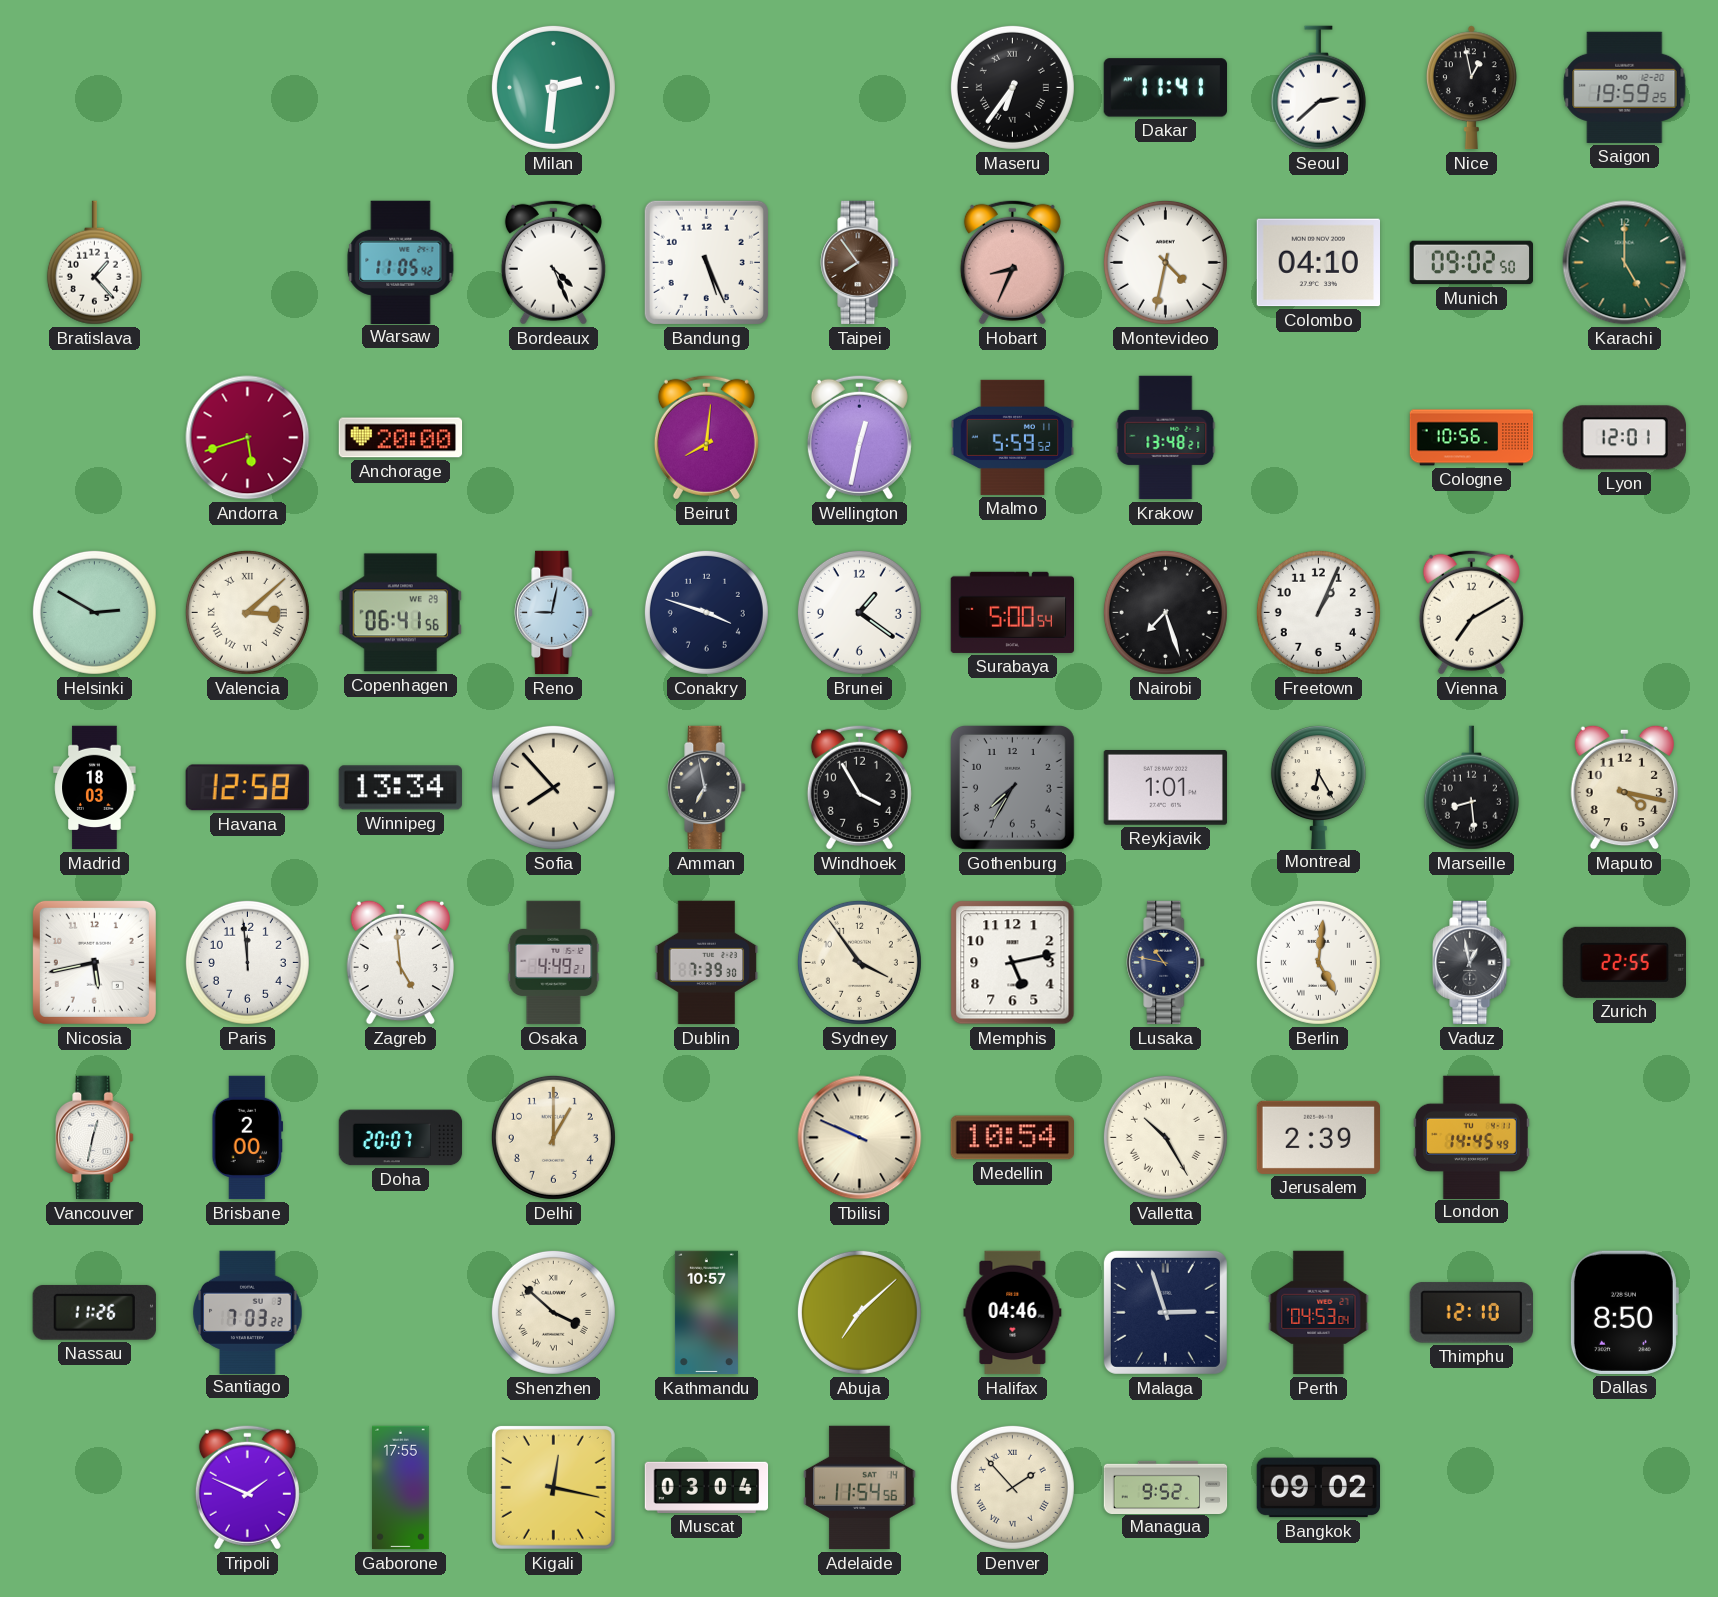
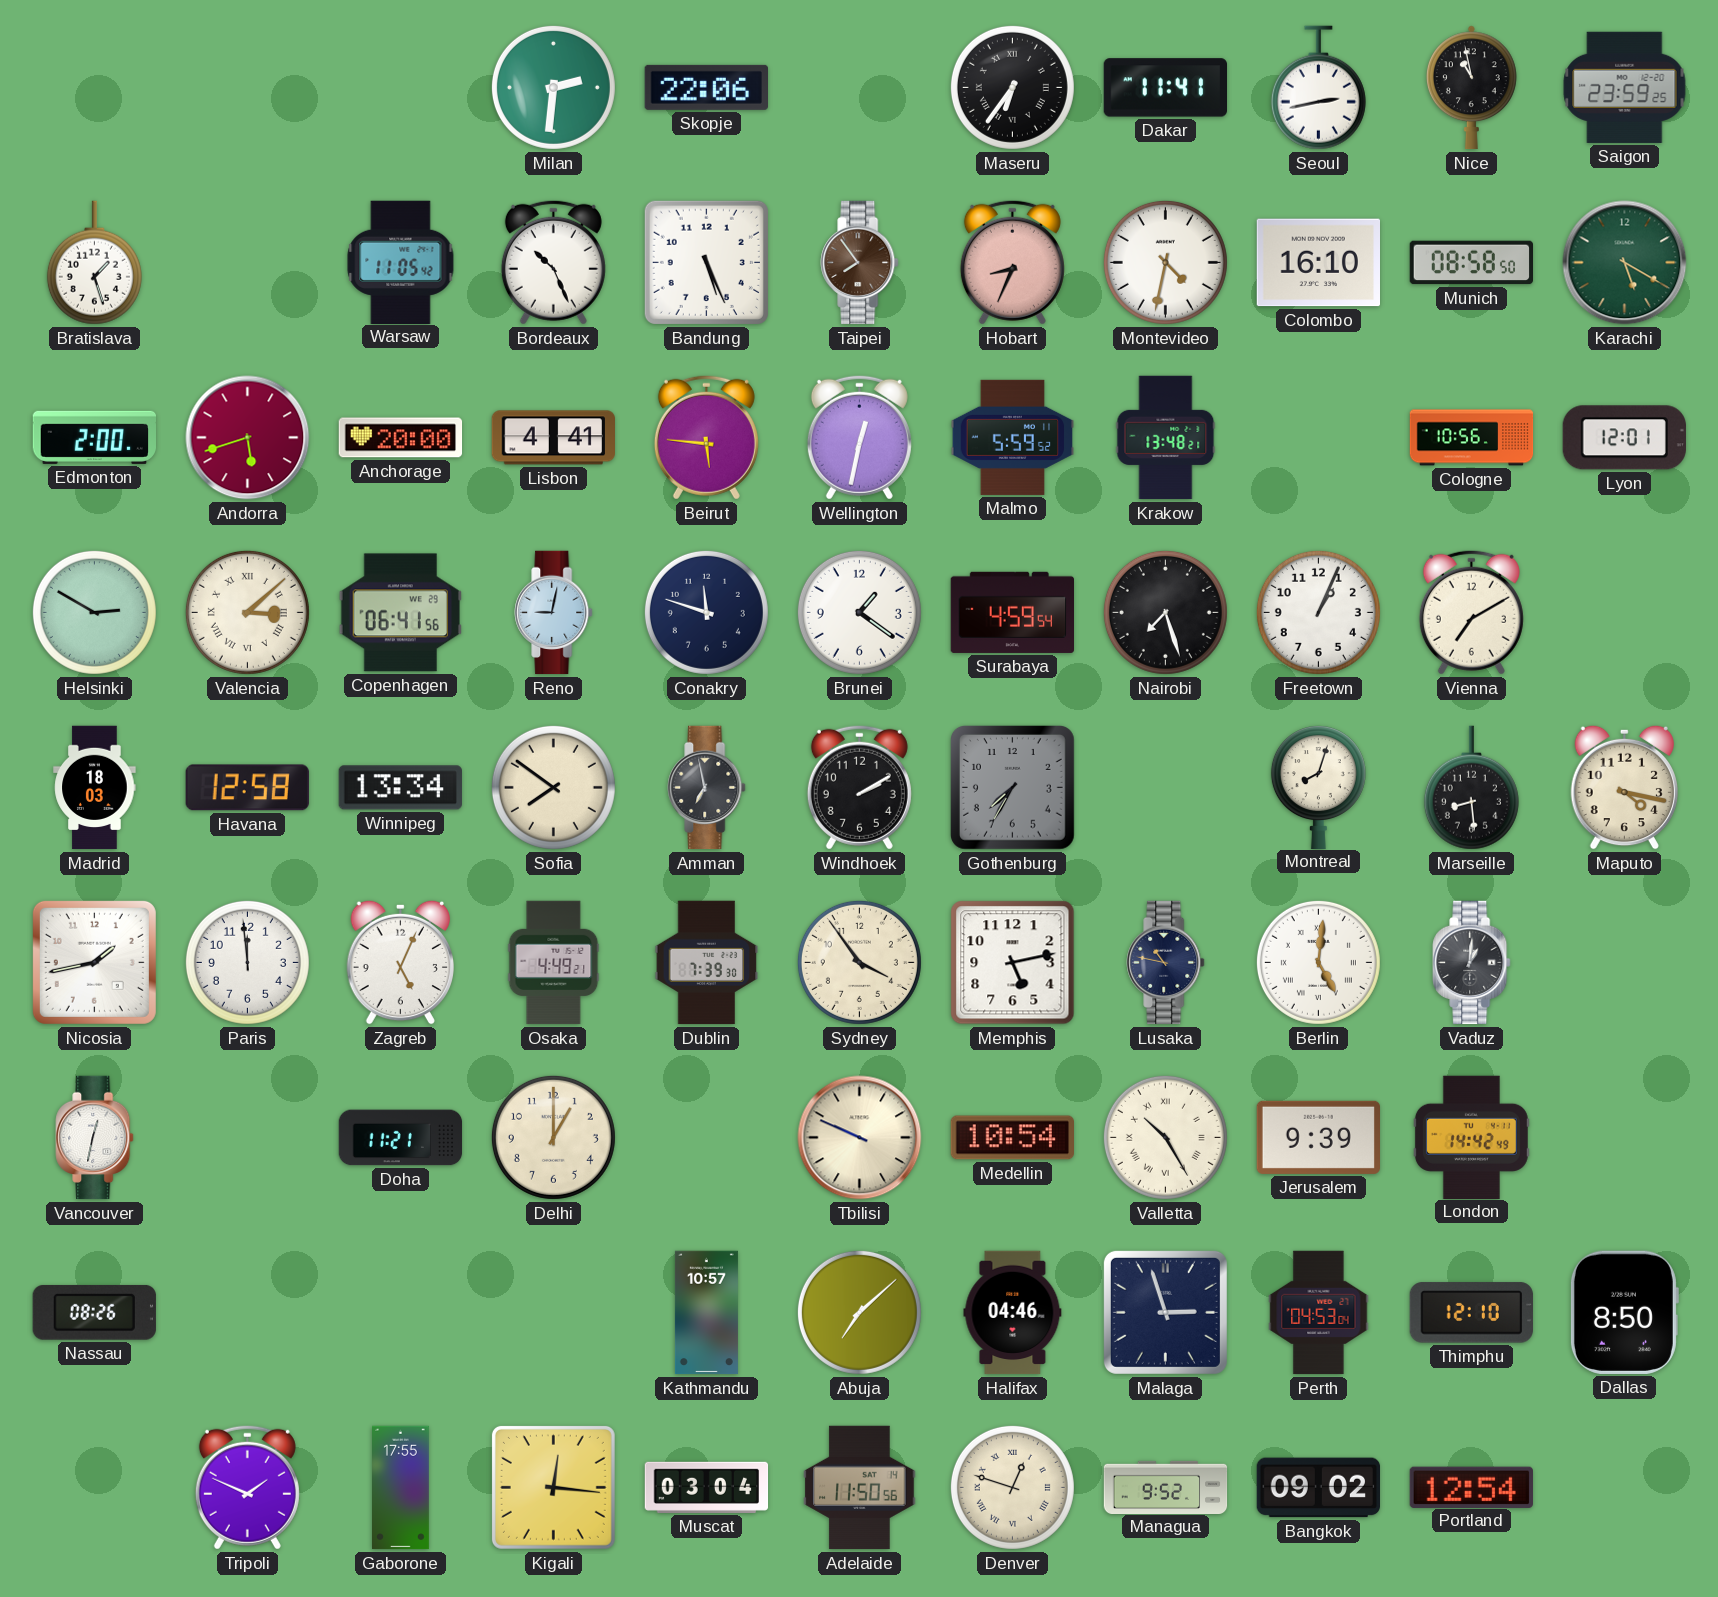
Skopje: none -> 22:06
Seoul: 2:38 -> 2:43
Nice: 12:58 -> 10:58
Saigon: 19:59 -> 23:59
Bratislava: 1:23 -> 1:27
Bordeaux: 4:26 -> 10:26
Colombo: 04:10 -> 16:10
Munich: 09:02 -> 08:58
Karachi: 5:00 -> 5:20
Edmonton: none -> 2:00
Lisbon: none -> 4:41
Beirut: 8:01 -> 5:46
Conakry: 3:48 -> 11:48
Surabaya: 5:00 -> 4:59
Sofia: 7:53 -> 7:51
Windhoek: 3:55 -> 2:10
Reykjavik: 1:01 -> none
Montreal: 6:25 -> 8:03
Nicosia: 5:43 -> 1:43
Zagreb: 4:59 -> 5:04
Vaduz: 12:58 -> 1:01
Zurich: 22:55 -> none
Brisbane: 2:00 -> none
Doha: 20:07 -> 11:21
Jerusalem: 2:39 -> 9:39
London: 14:45 -> 14:42
Nassau: 11:26 -> 08:26
Santiago: 7:03 -> none
Shenzhen: 3:52 -> none
Kigali: 12:17 -> 12:16
Adelaide: 11:54 -> 11:50
Denver: 1:53 -> 12:48
Portland: none -> 12:54
